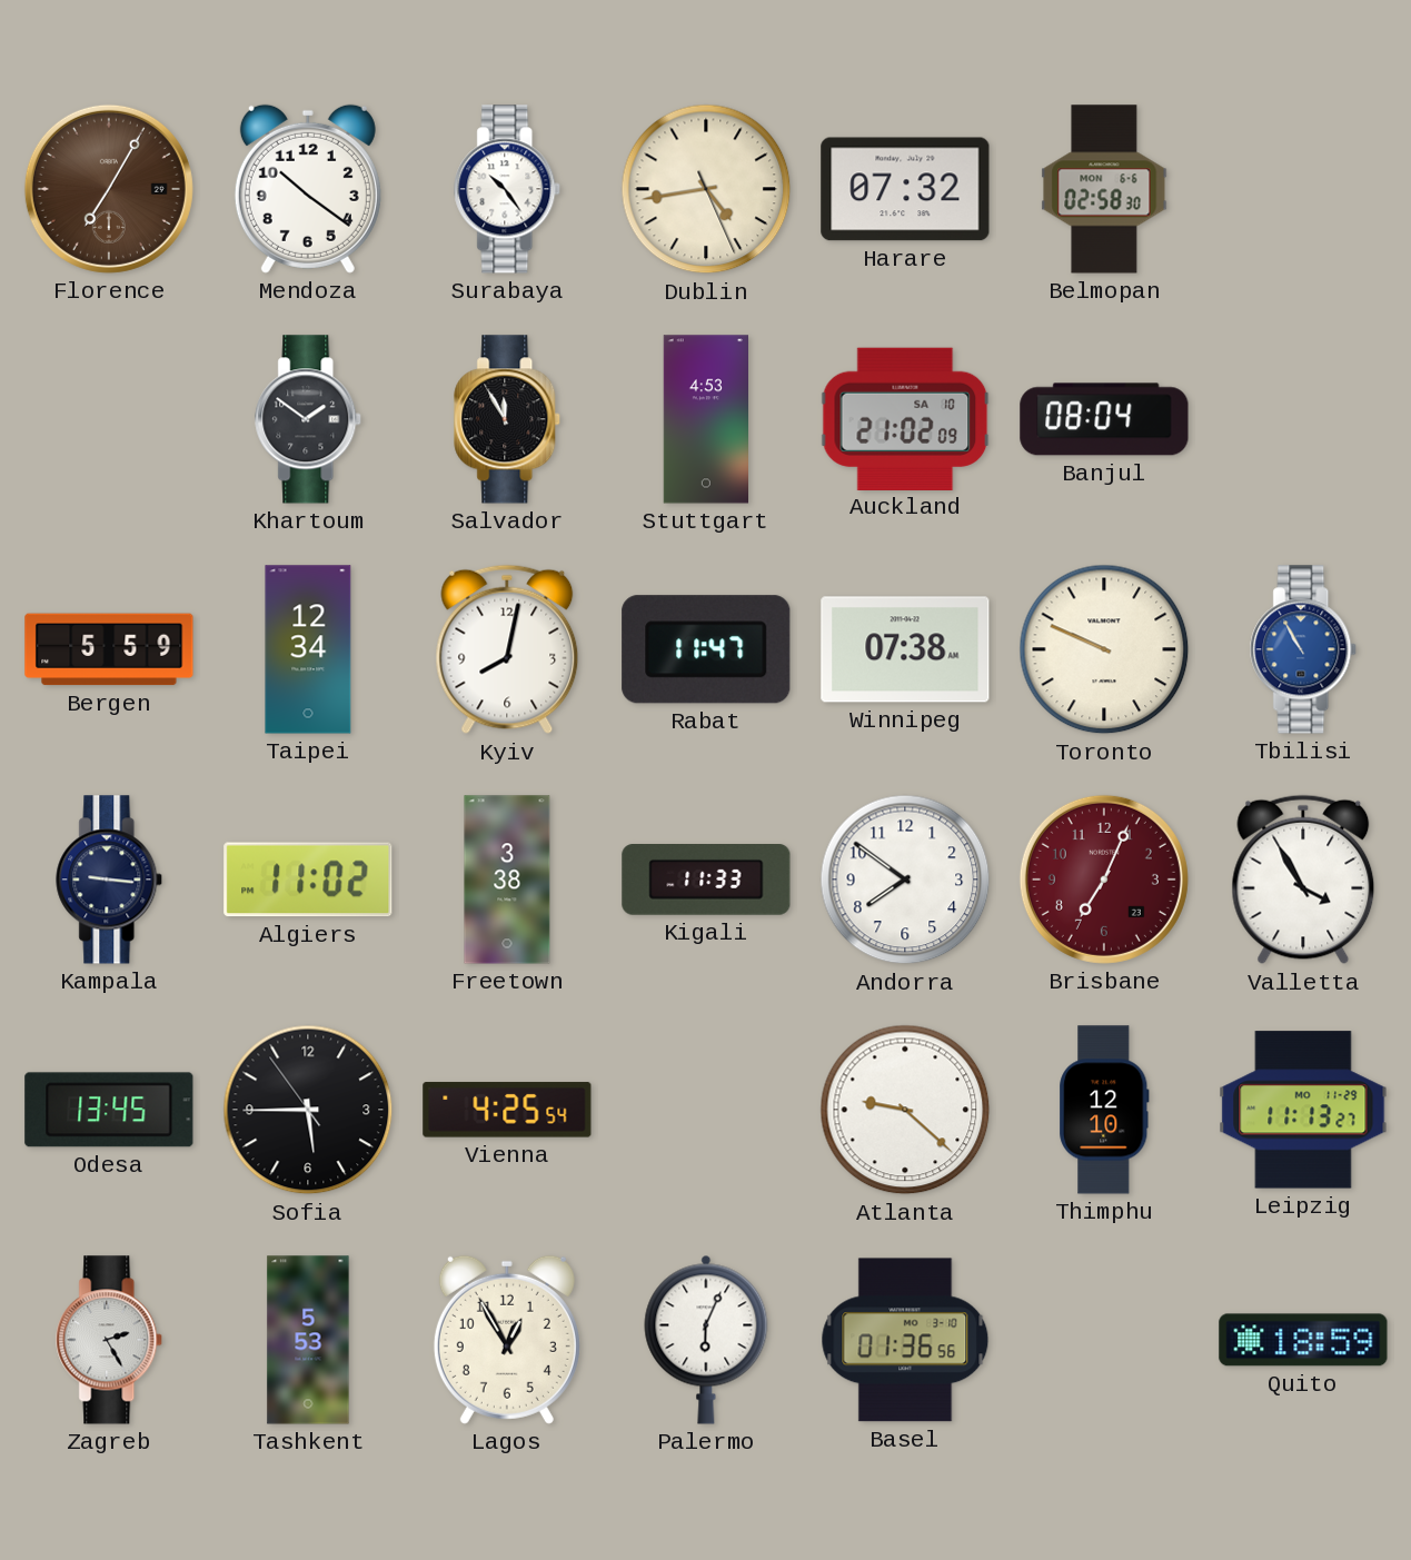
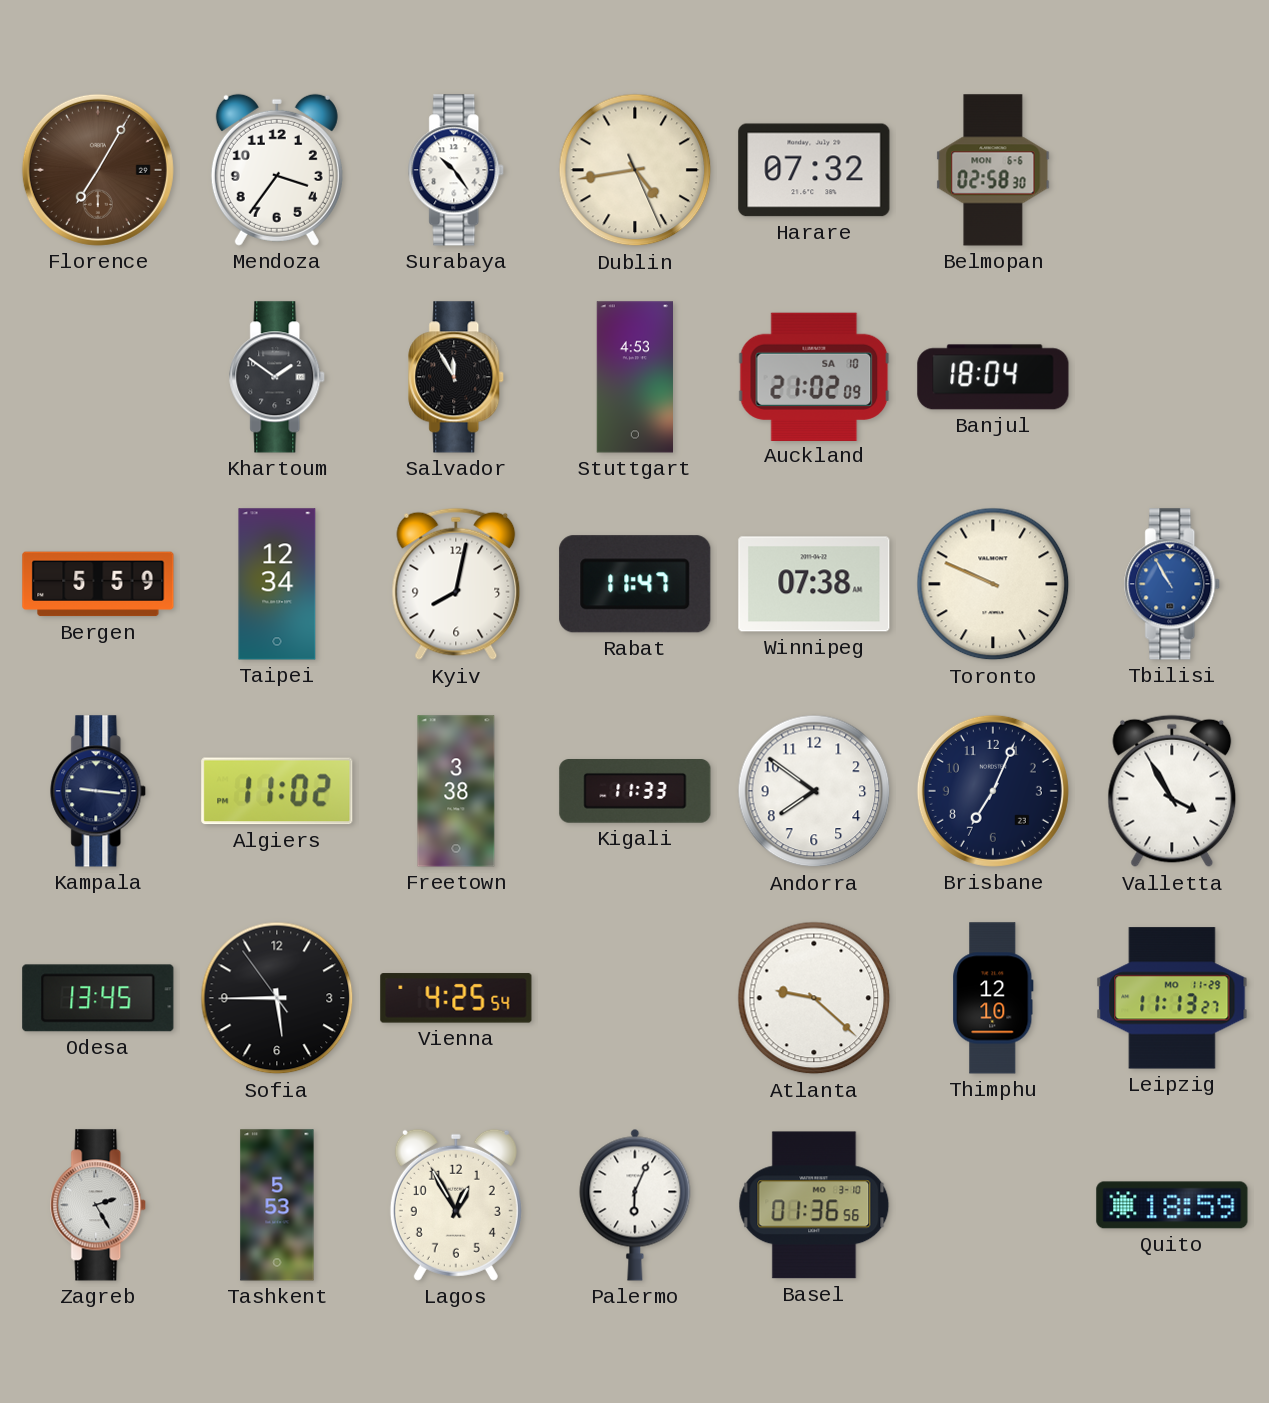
Mendoza: 10:21 -> 3:36
Banjul: 08:04 -> 18:04
Brisbane dial: burgundy -> navy
